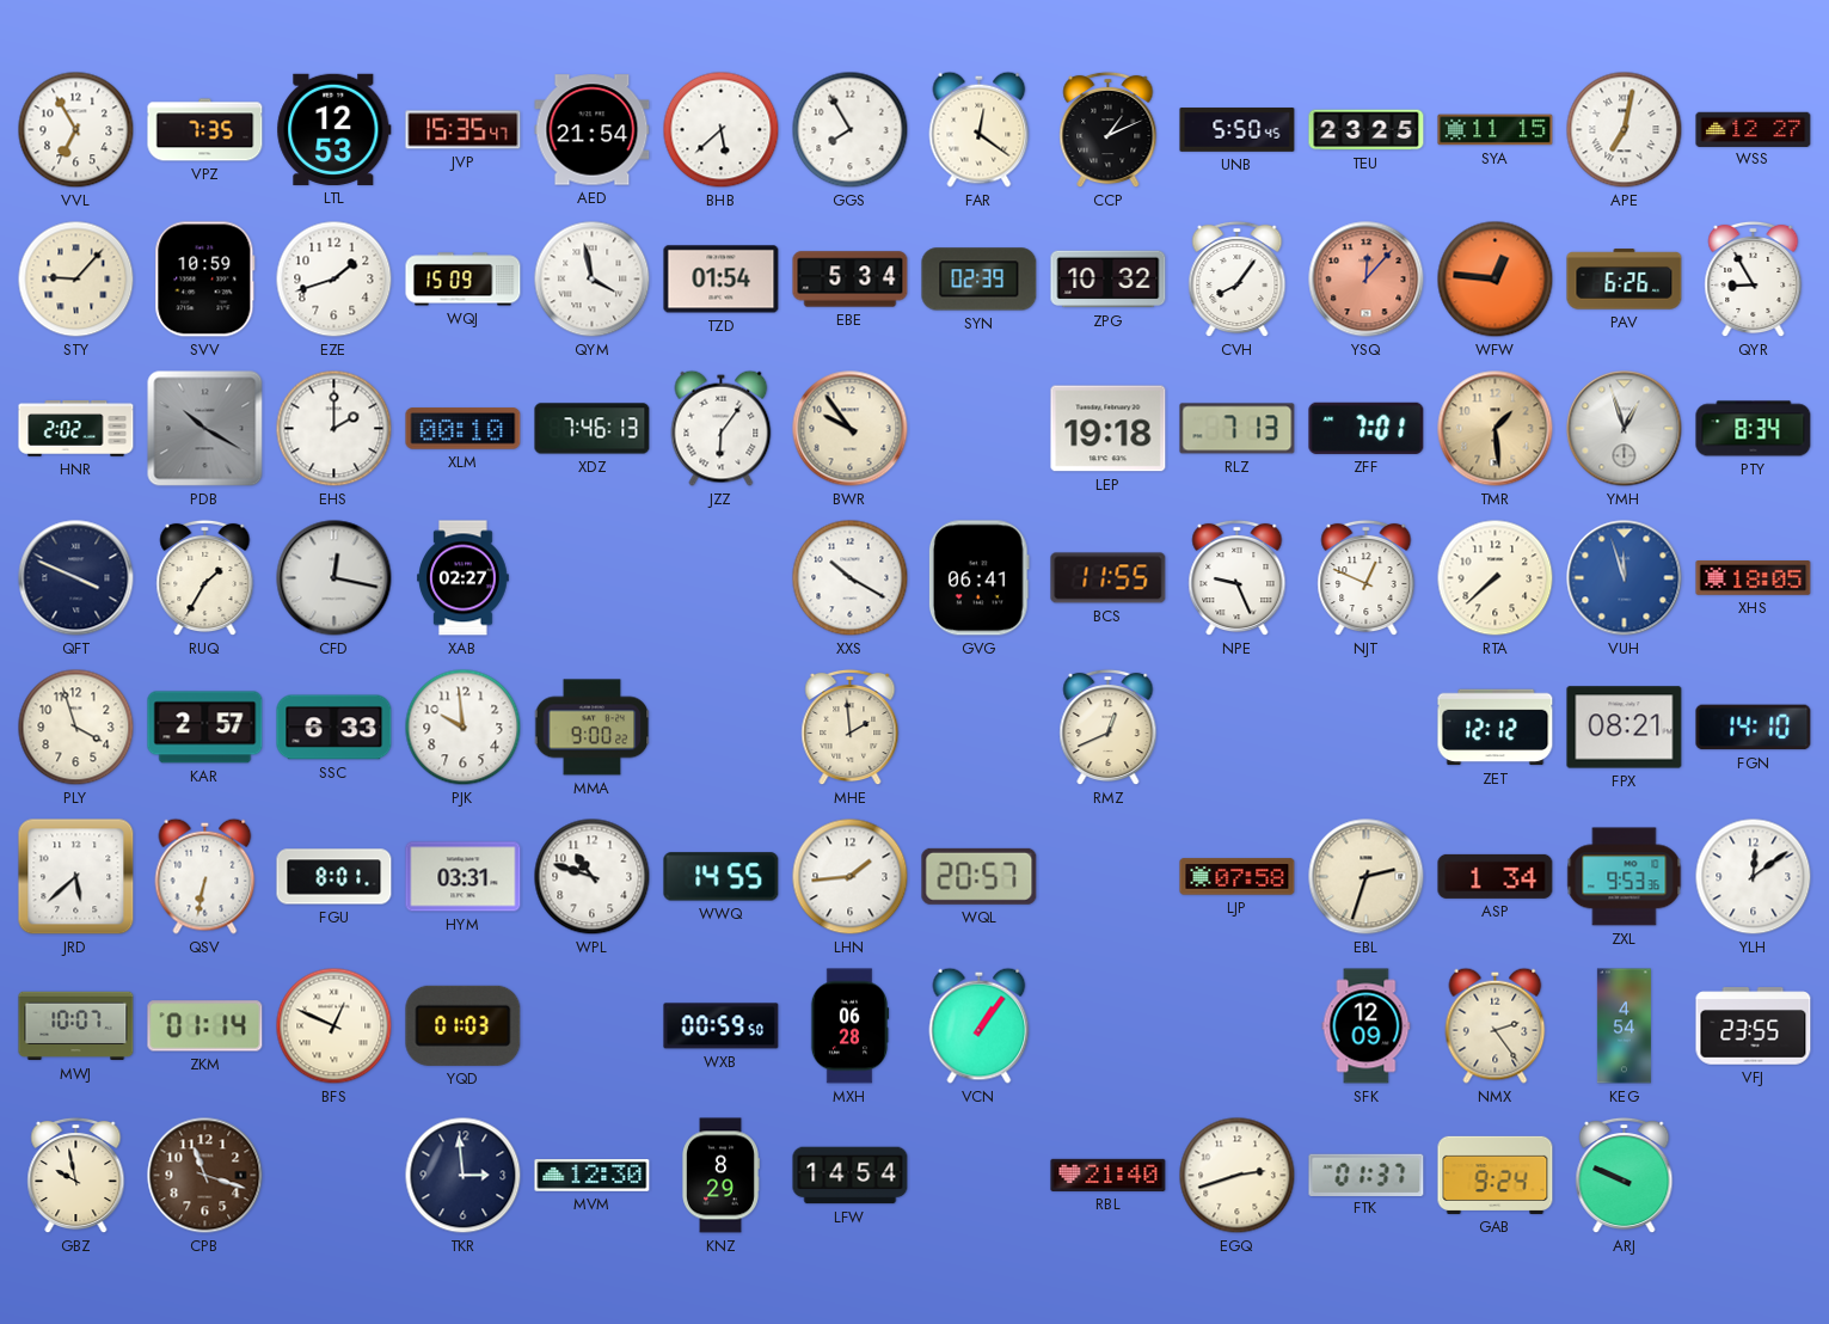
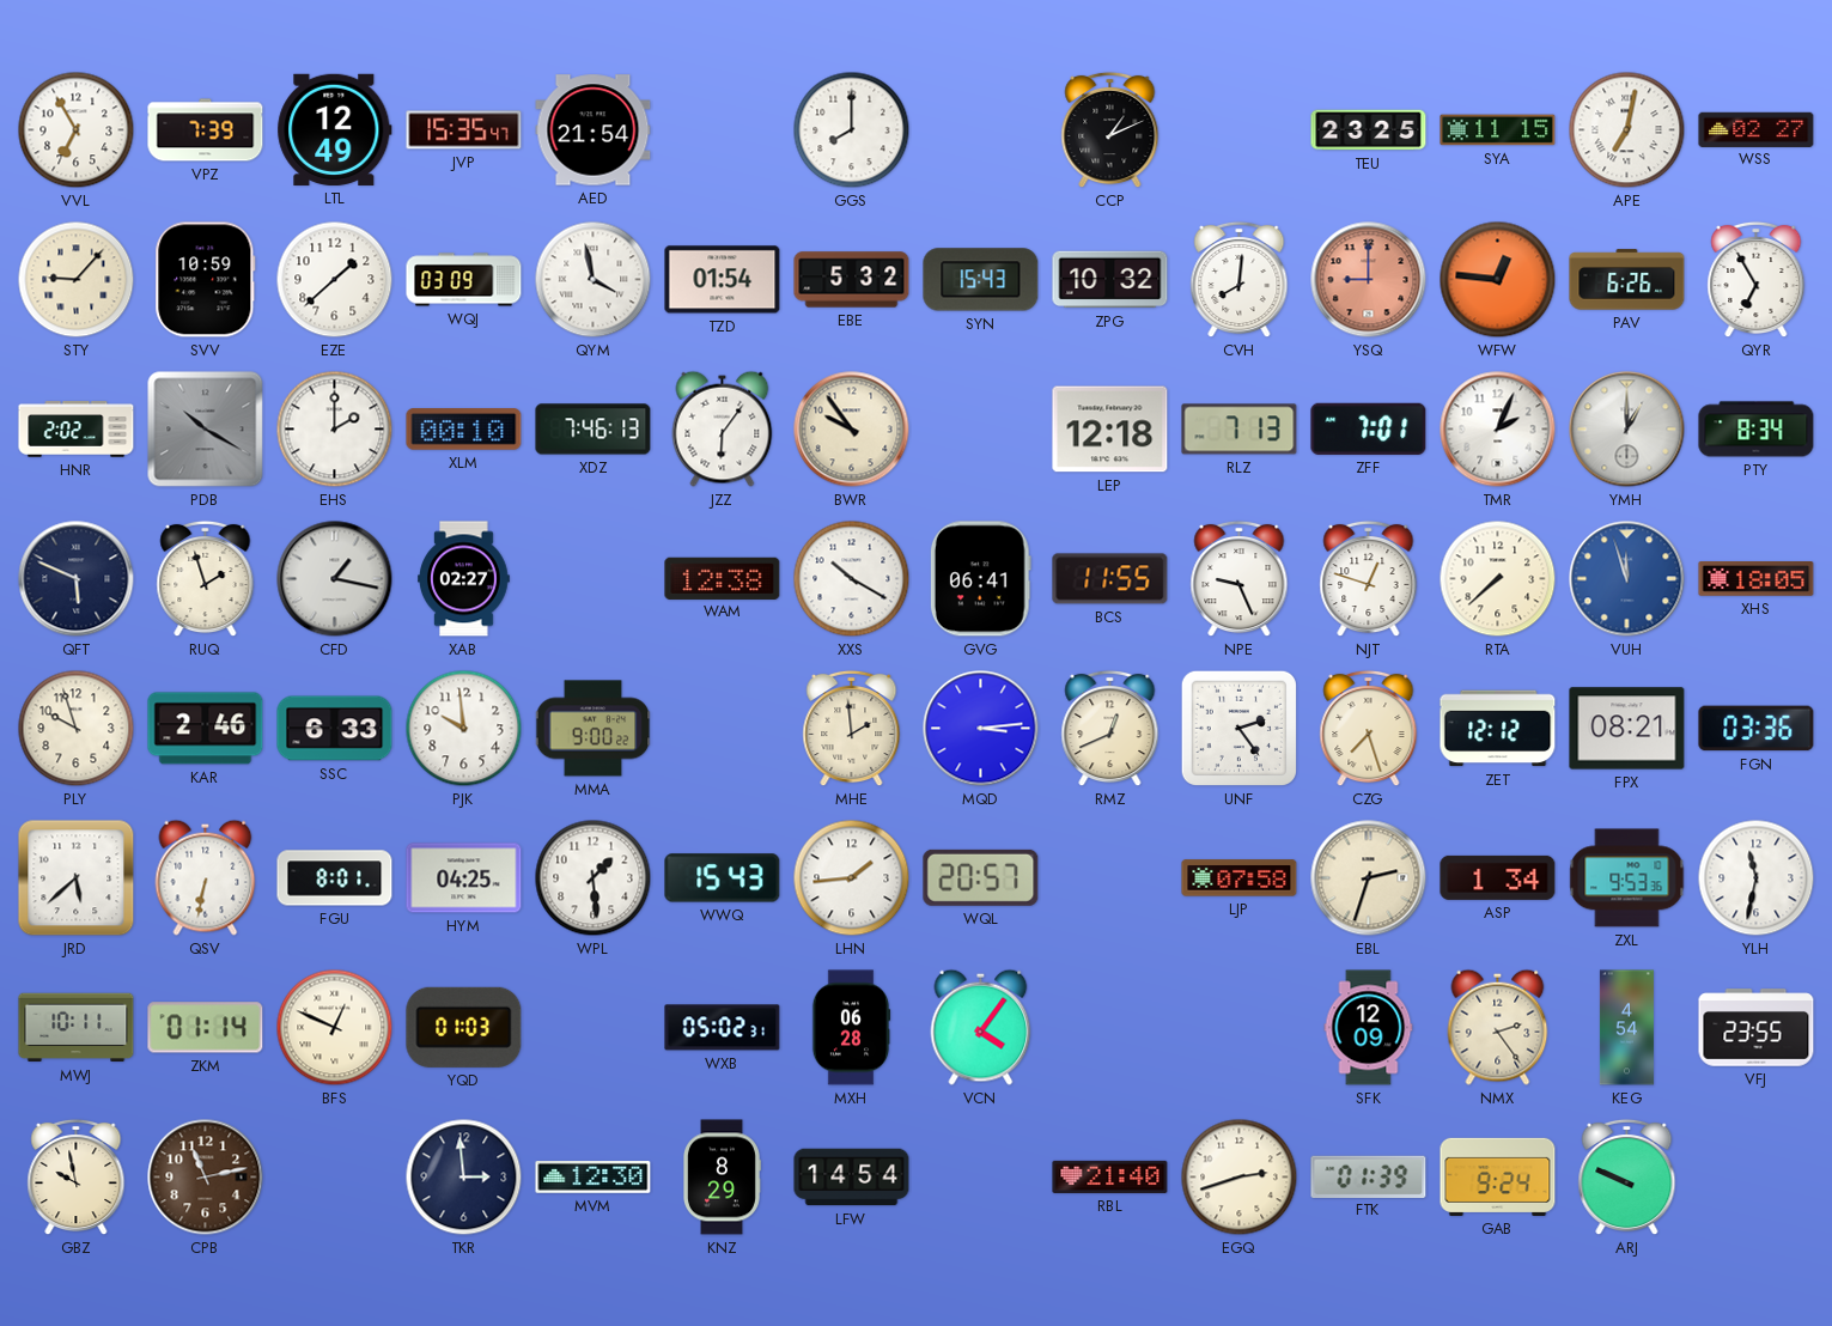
VPZ: 7:35 -> 7:39
LTL: 12:53 -> 12:49
BHB: 5:38 -> none
GGS: 7:55 -> 8:00
FAR: 12:21 -> none
UNB: 5:50 -> none
WSS: 12:27 -> 02:27
EZE: 1:42 -> 1:38
WQJ: 15:09 -> 03:09
EBE: 5:34 -> 5:32
SYN: 02:39 -> 15:43
CVH: 8:06 -> 8:01
YSQ: 12:07 -> 9:00
QYR: 8:55 -> 6:55
LEP: 19:18 -> 12:18
TMR: 1:29 -> 2:04
TMR dial: champagne -> white
YMH: 12:57 -> 1:00
QFT: 3:49 -> 5:49
RUQ: 1:35 -> 1:57
CFD: 12:17 -> 1:17
WAM: none -> 12:38
NJT: 12:49 -> 12:48
PLY: 3:57 -> 9:57
KAR: 2:57 -> 2:46
MQD: none -> 3:14
UNF: none -> 2:24
CZG: none -> 7:27
FGN: 14:10 -> 03:36
HYM: 03:31 -> 04:25
WPL: 10:48 -> 1:29
WWQ: 14:55 -> 15:43
YLH: 12:09 -> 11:32
MWJ: 10:07 -> 10:11
WXB: 00:59 -> 05:02
VCN: 1:06 -> 4:06
CPB: 11:18 -> 11:13
FTK: 01:37 -> 01:39
